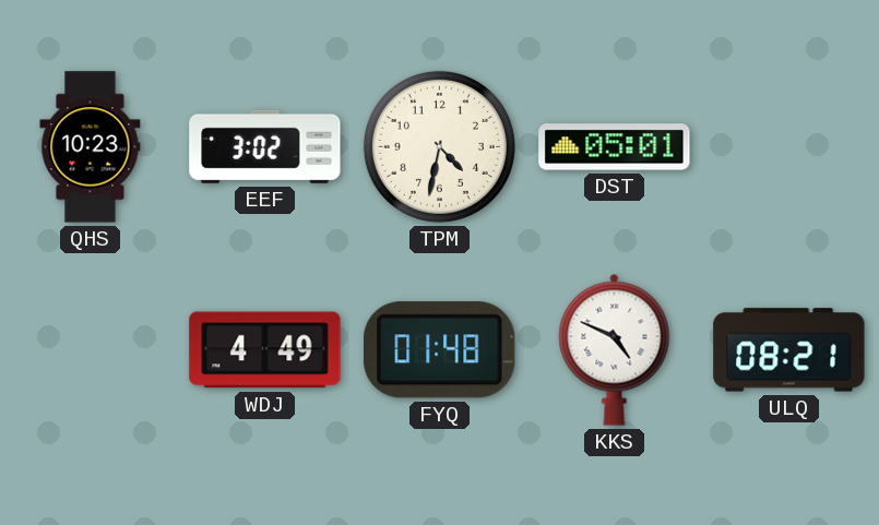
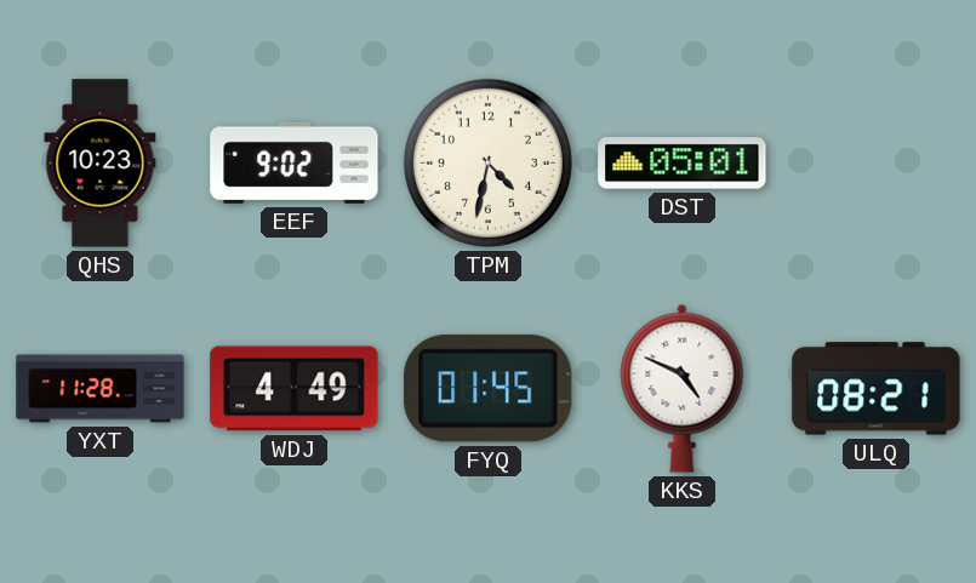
EEF: 3:02 -> 9:02
YXT: none -> 11:28
FYQ: 01:48 -> 01:45
